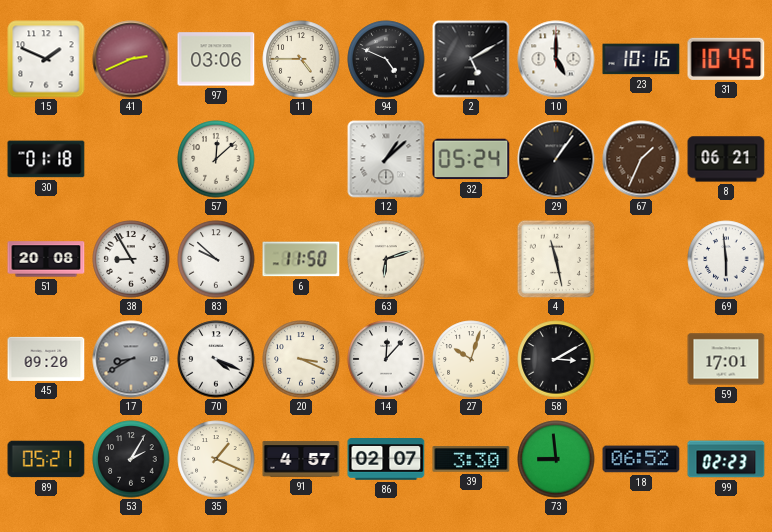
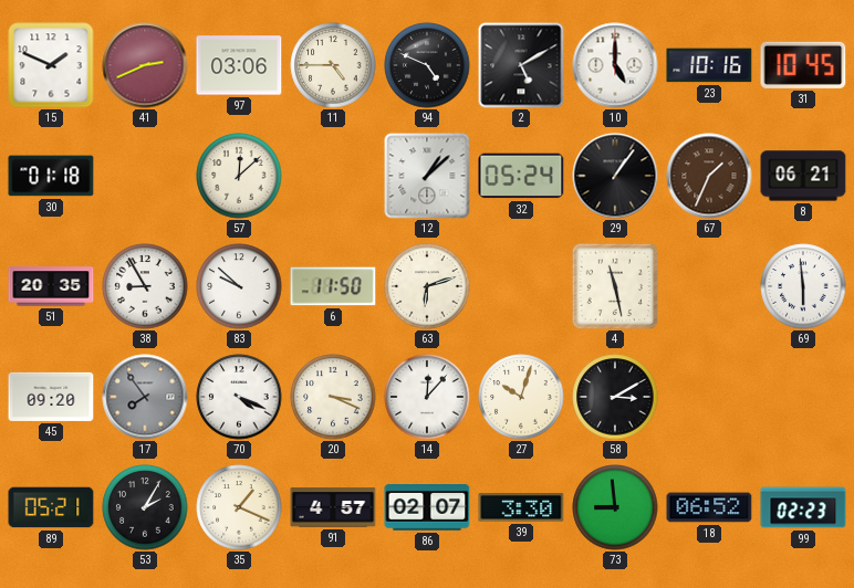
51: 20:08 -> 20:35
17: 8:40 -> 7:54
59: 17:01 -> none
